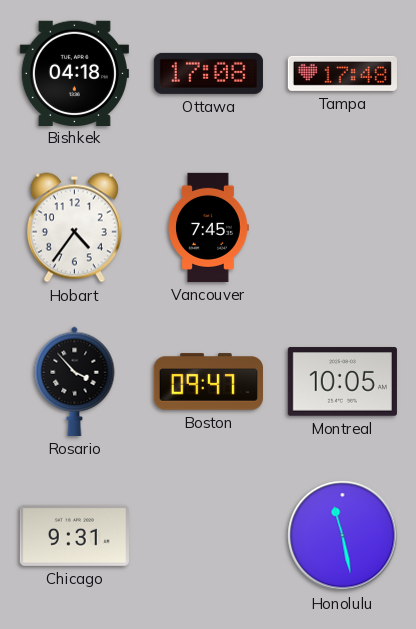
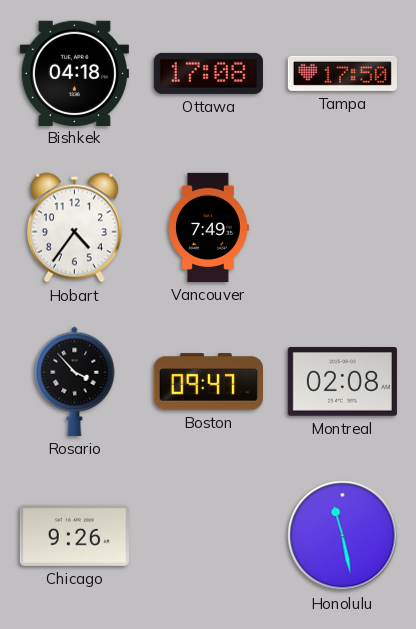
Tampa: 17:48 -> 17:50
Vancouver: 7:45 -> 7:49
Montreal: 10:05 -> 02:08
Chicago: 9:31 -> 9:26
